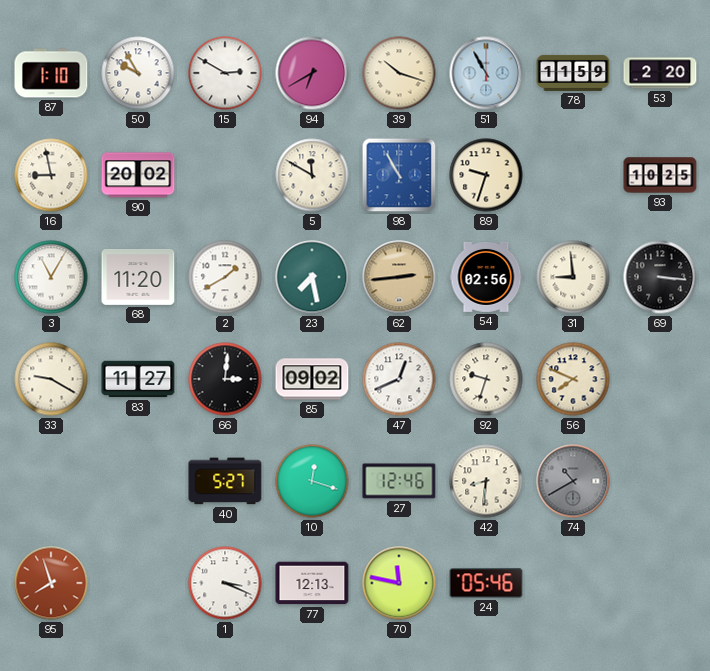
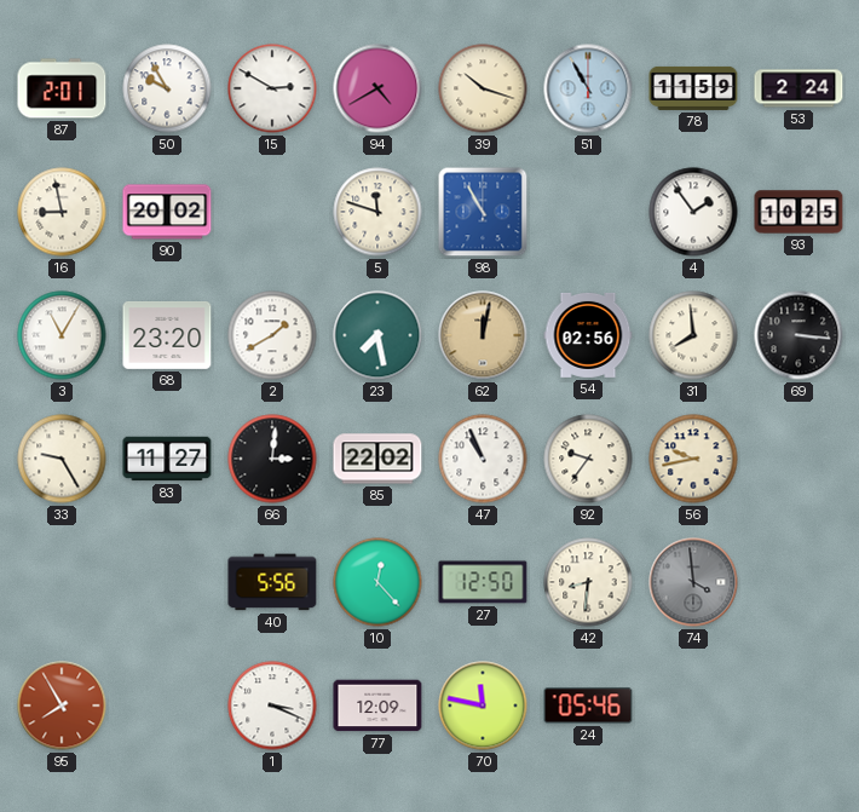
87: 1:10 -> 2:01
94: 6:40 -> 4:40
53: 2:20 -> 2:24
5: 11:50 -> 11:48
89: 9:33 -> none
4: none -> 1:54
68: 11:20 -> 23:20
62: 2:44 -> 12:02
31: 8:59 -> 7:59
33: 9:20 -> 9:25
85: 09:02 -> 22:02
47: 12:41 -> 10:56
92: 9:33 -> 9:36
56: 7:49 -> 9:43
40: 5:27 -> 5:56
10: 12:18 -> 12:23
27: 12:46 -> 12:50
74: 10:40 -> 3:59
95: 7:57 -> 7:55
77: 12:13 -> 12:09
